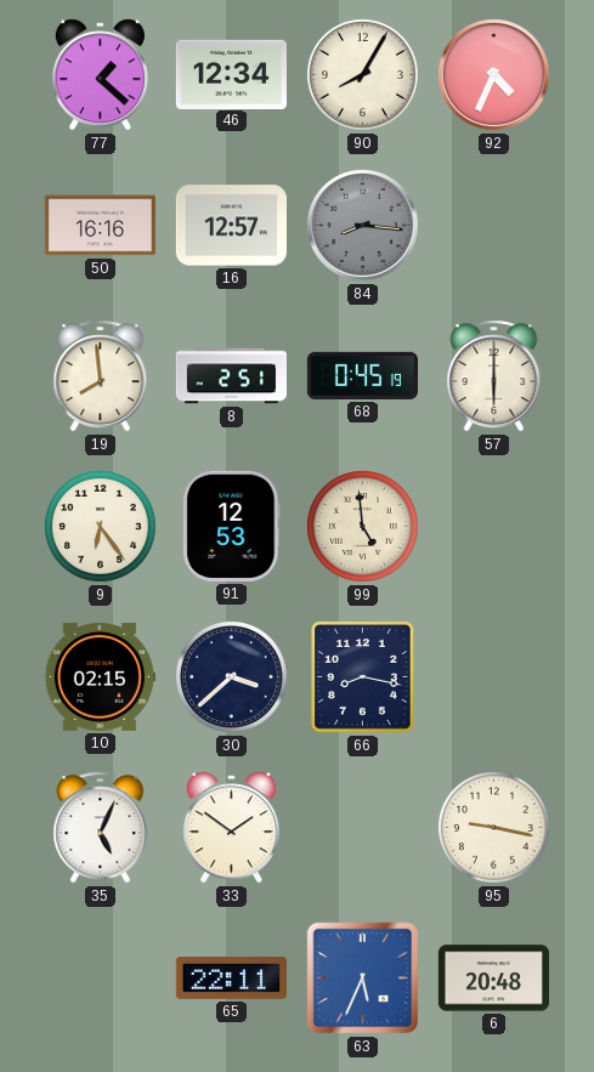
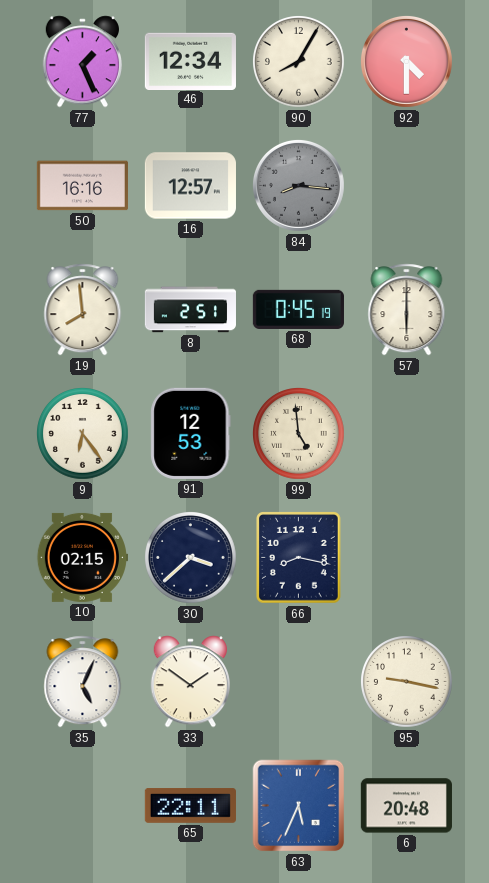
77: 1:22 -> 1:26
92: 4:34 -> 4:30
